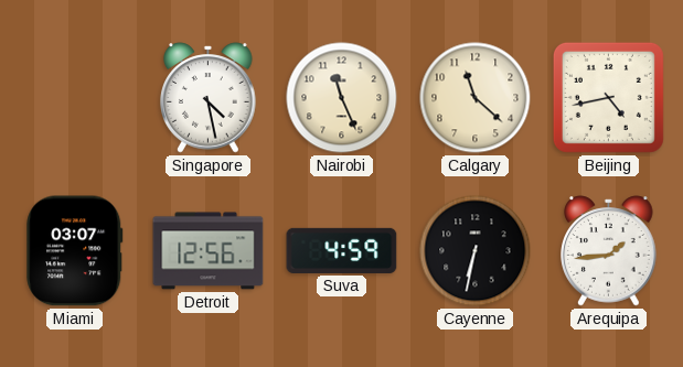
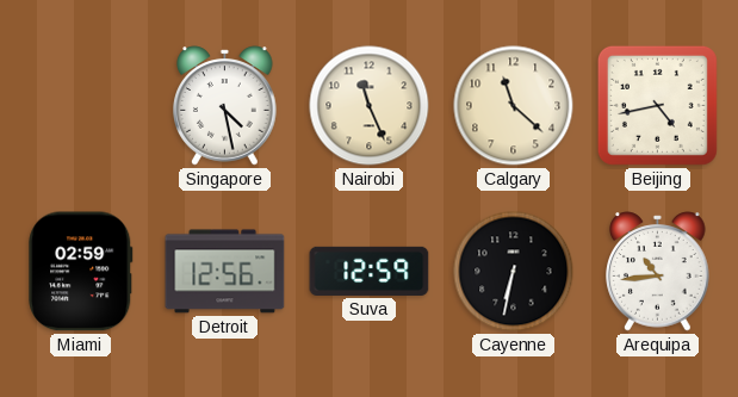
Miami: 03:07 -> 02:59
Suva: 4:59 -> 12:59
Arequipa: 1:44 -> 10:44
